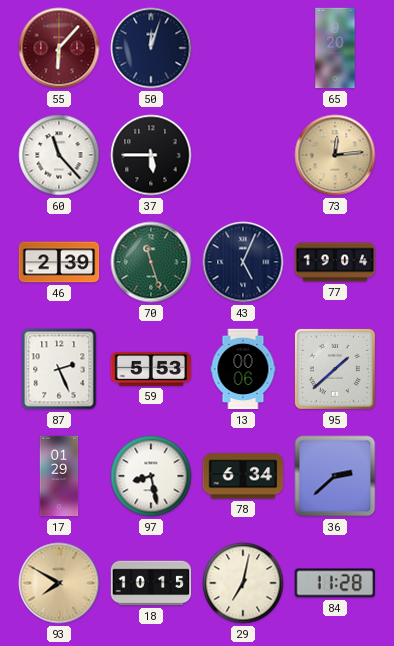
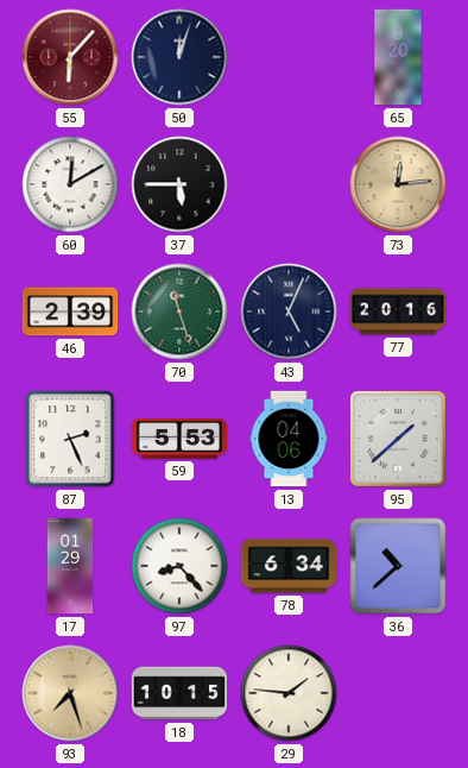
60: 11:23 -> 12:10
77: 19:04 -> 20:16
13: 00:06 -> 04:06
97: 8:28 -> 8:23
36: 2:38 -> 10:38
93: 7:50 -> 7:27
29: 7:02 -> 1:46
84: 11:28 -> none
